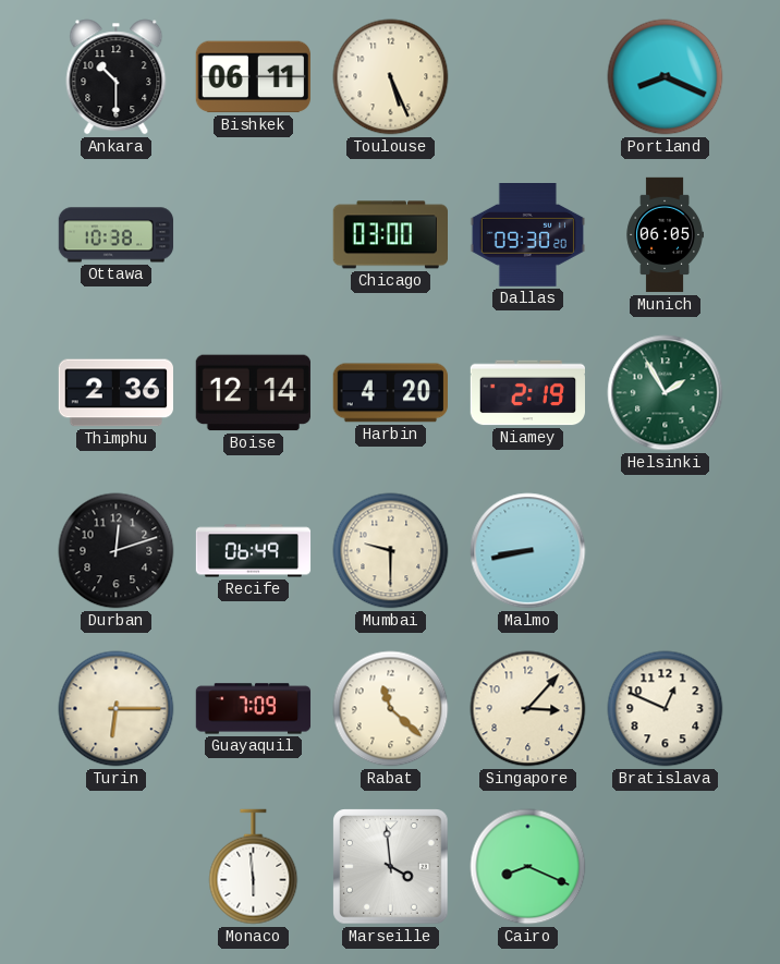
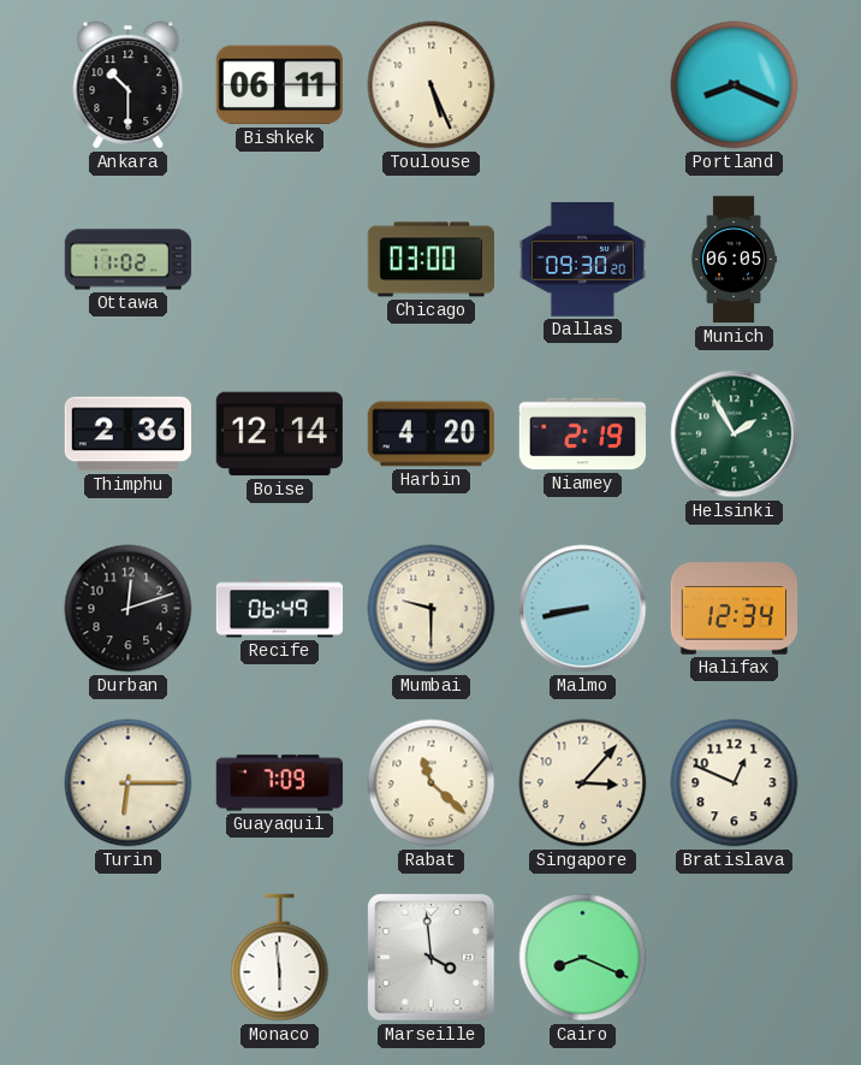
Ottawa: 10:38 -> 11:02
Halifax: none -> 12:34
